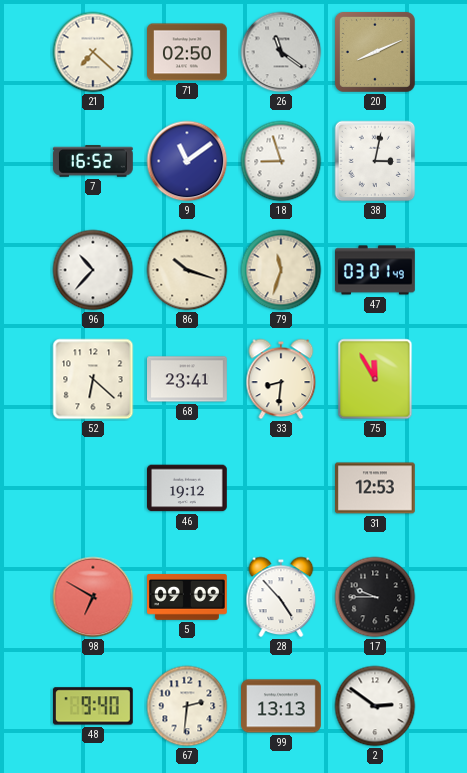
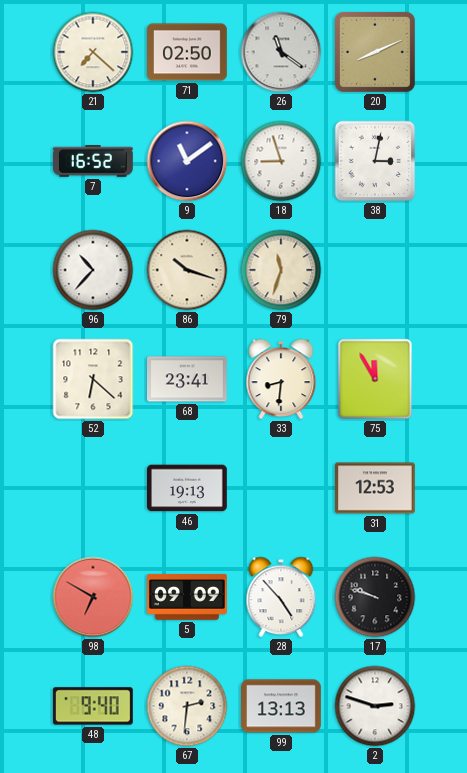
47: 03:01 -> none
46: 19:12 -> 19:13
17: 9:45 -> 9:48
2: 2:51 -> 2:48
